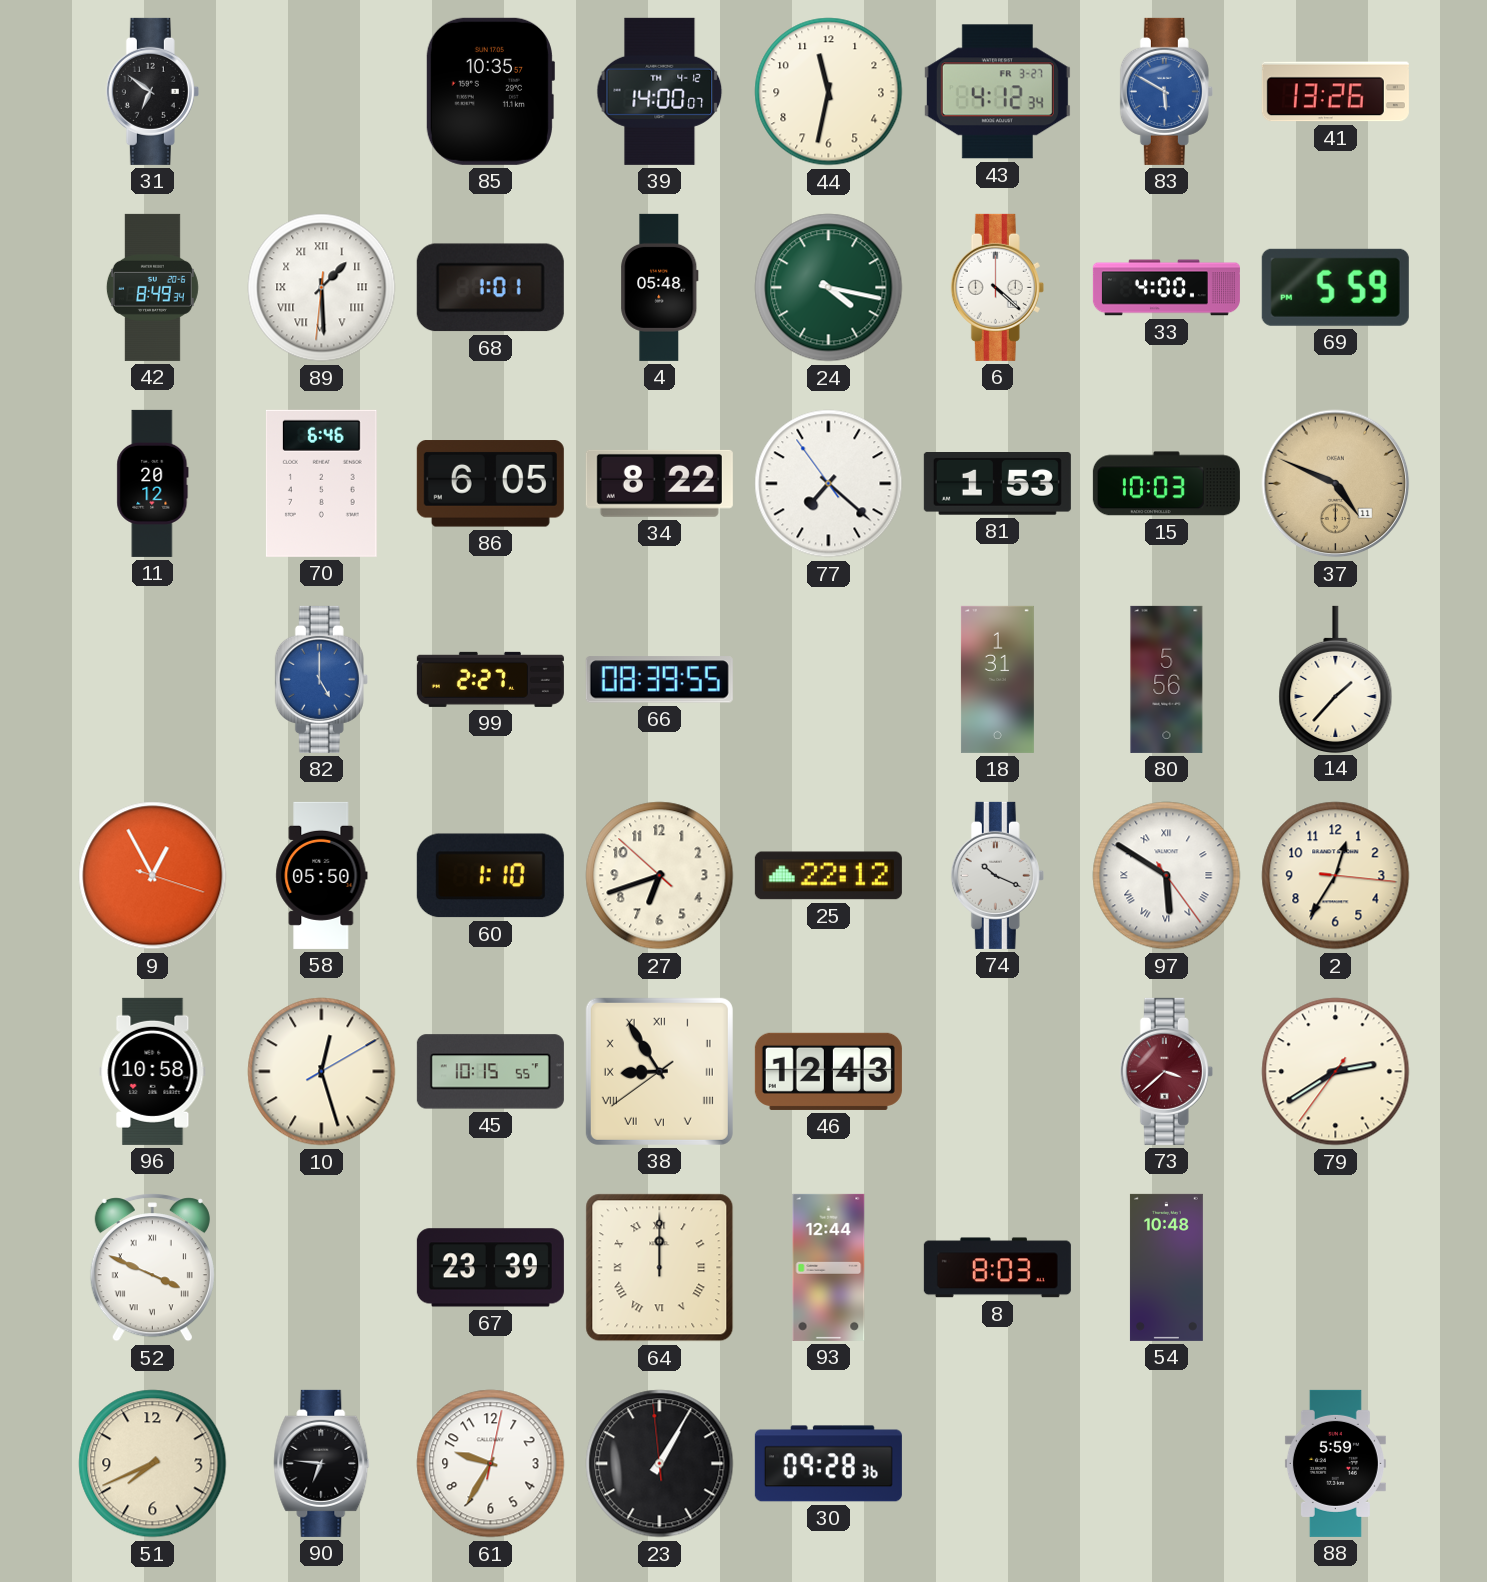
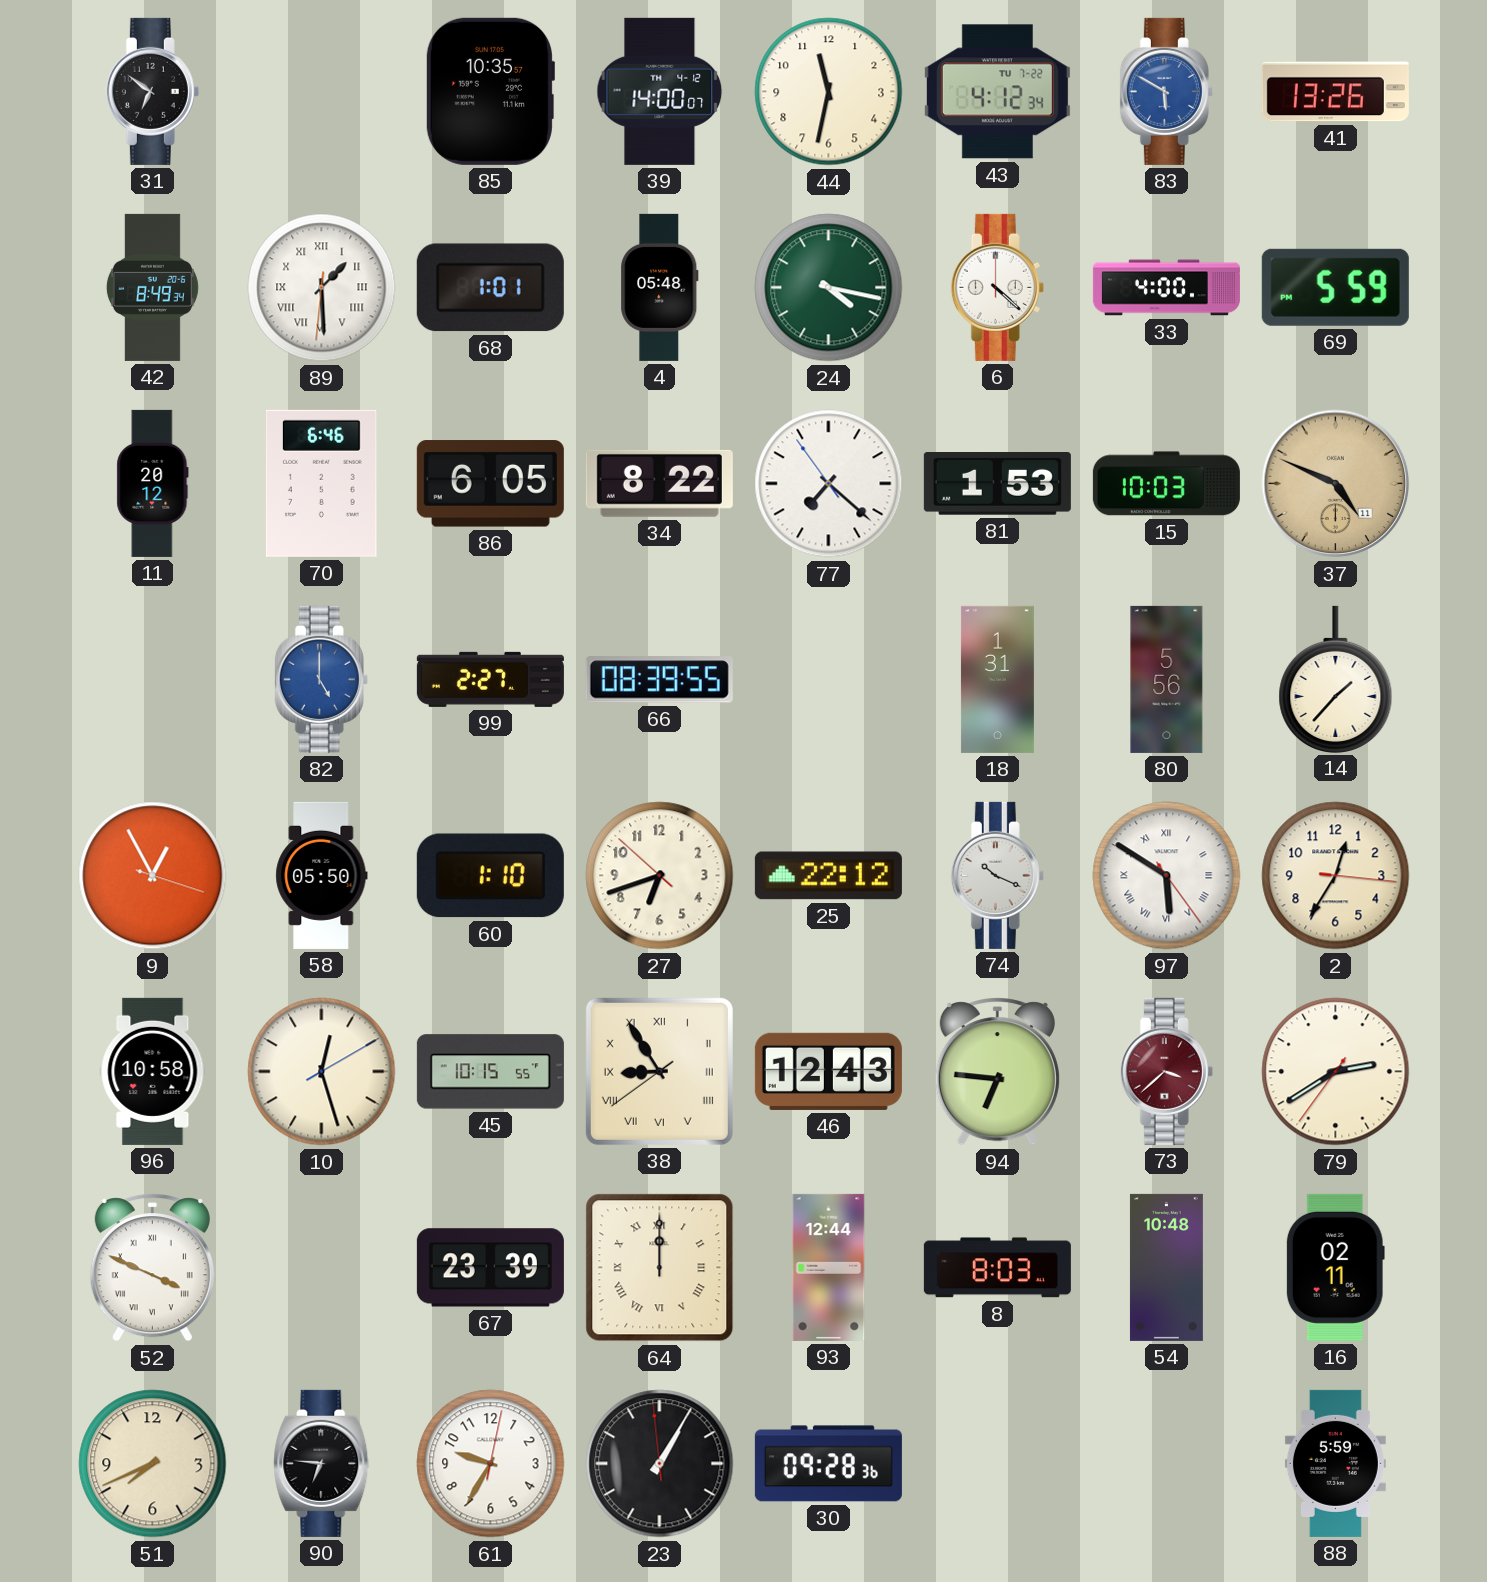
43 date: FR 3-27 -> TU 7-22
94: none -> 6:46
16: none -> 02:11
